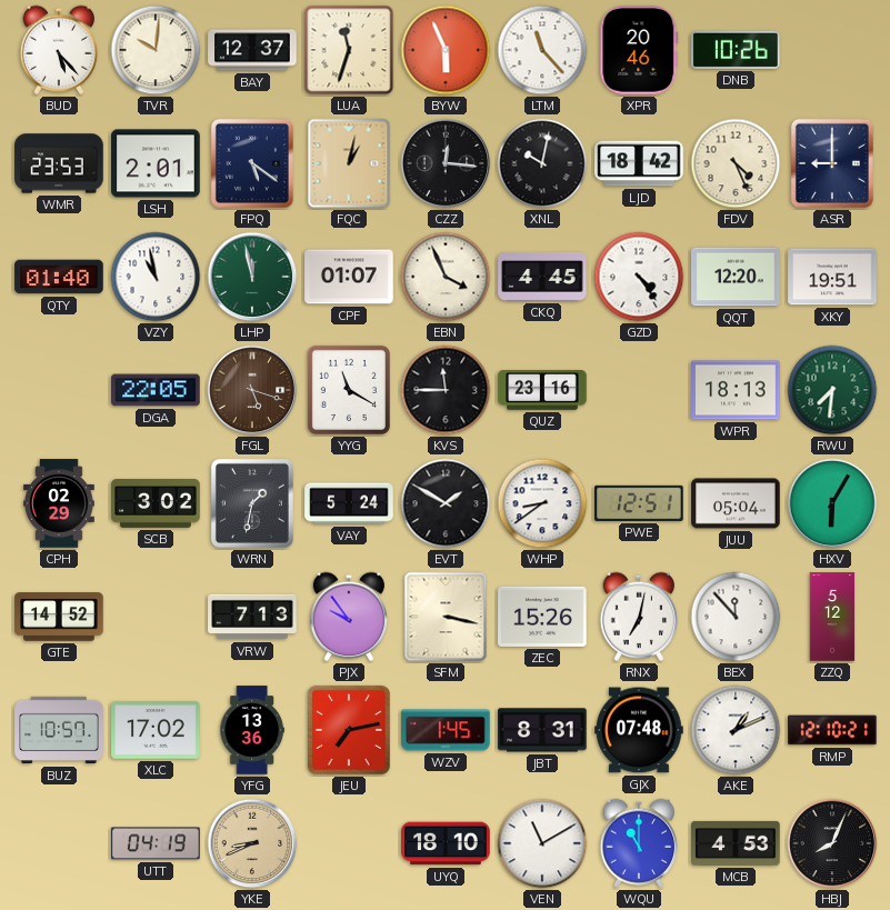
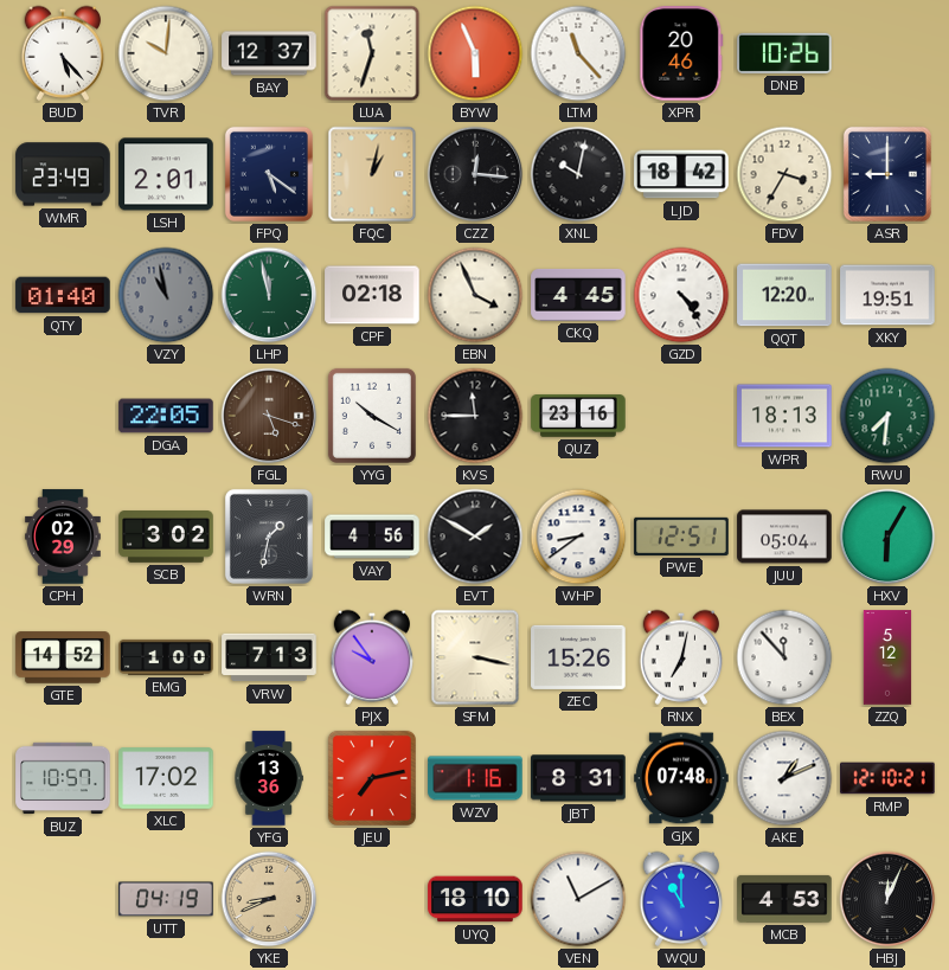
WMR: 23:53 -> 23:49
FDV: 4:26 -> 3:35
VZY dial: white -> grey
CPF: 01:07 -> 02:18
YYG: 11:20 -> 10:20
VAY: 5:24 -> 4:56
EMG: none -> 1:00
WZV: 1:45 -> 1:16
HBJ: 8:04 -> 12:04
